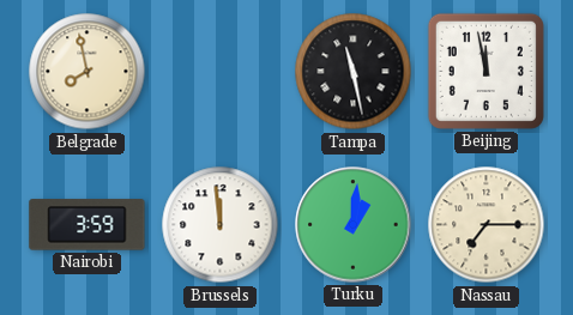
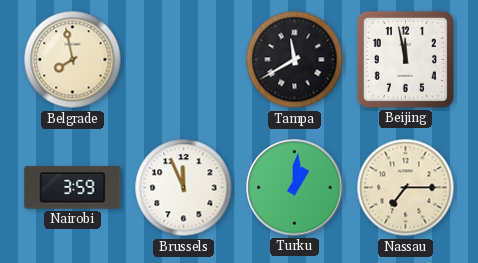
Tampa: 11:28 -> 11:40
Brussels: 11:59 -> 11:56
